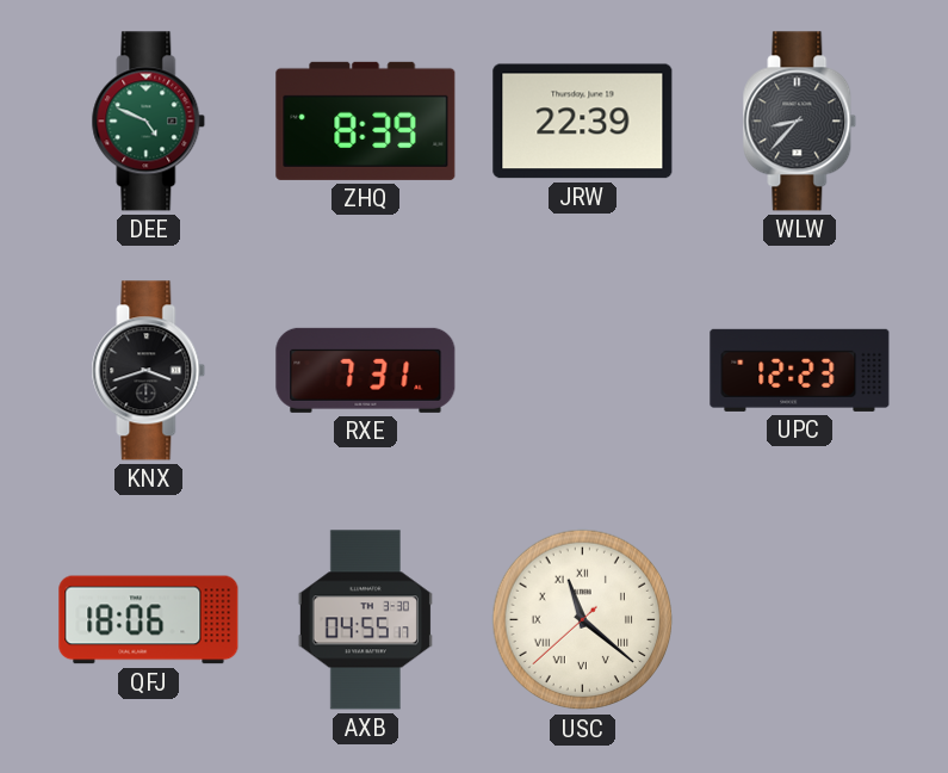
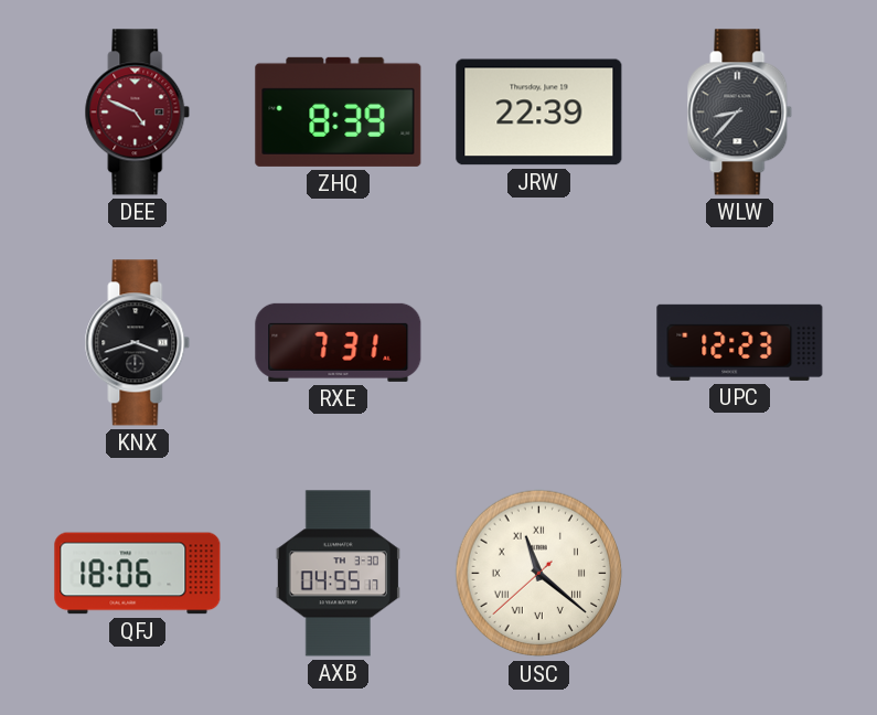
DEE dial: green -> burgundy
